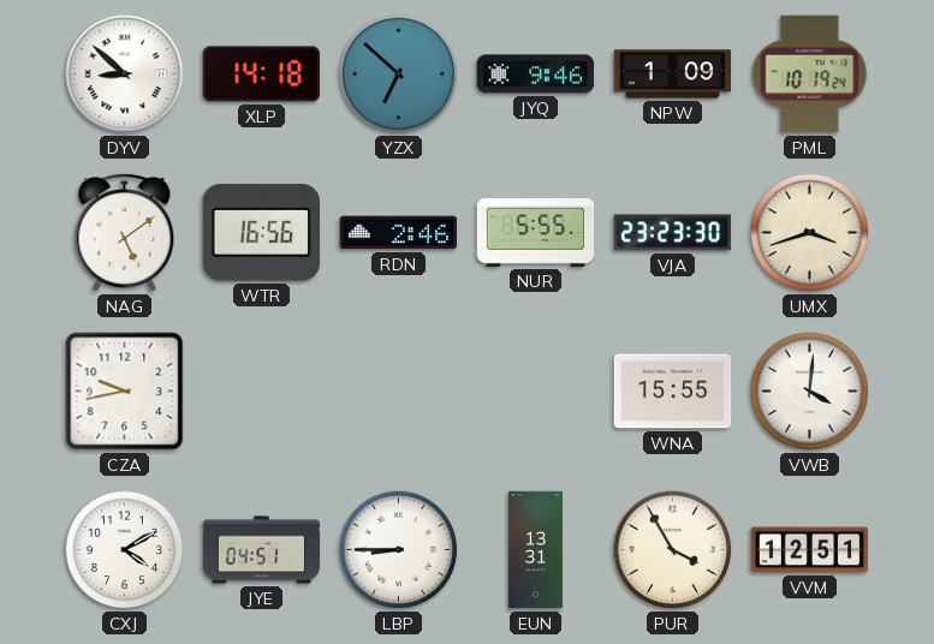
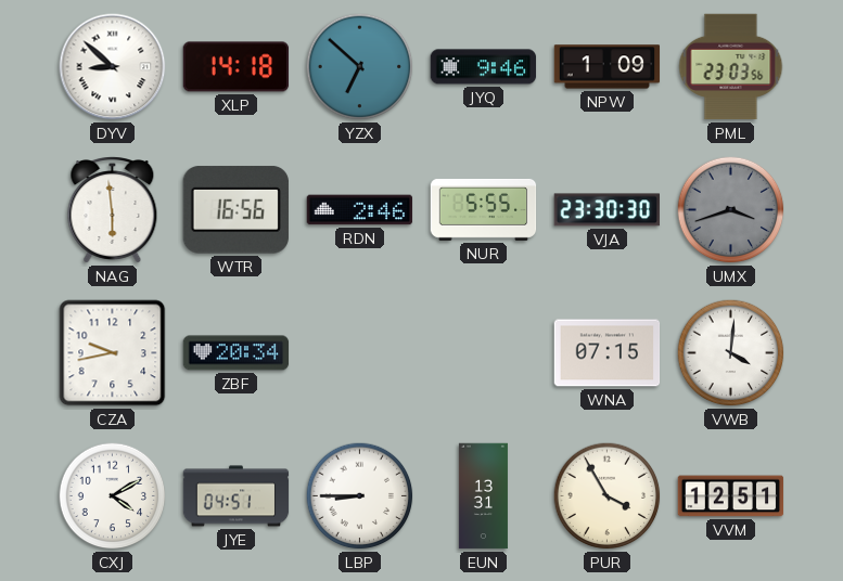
PML: 10:19 -> 23:03
NAG: 5:09 -> 5:59
VJA: 23:23 -> 23:30
UMX dial: cream -> grey
ZBF: none -> 20:34
WNA: 15:55 -> 07:15
